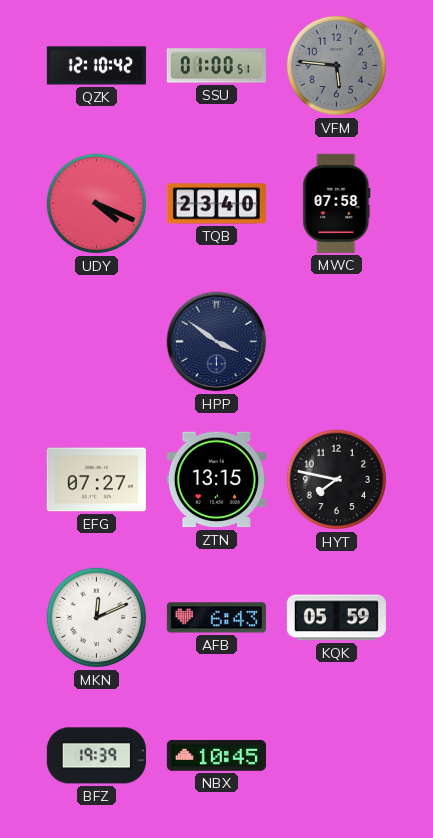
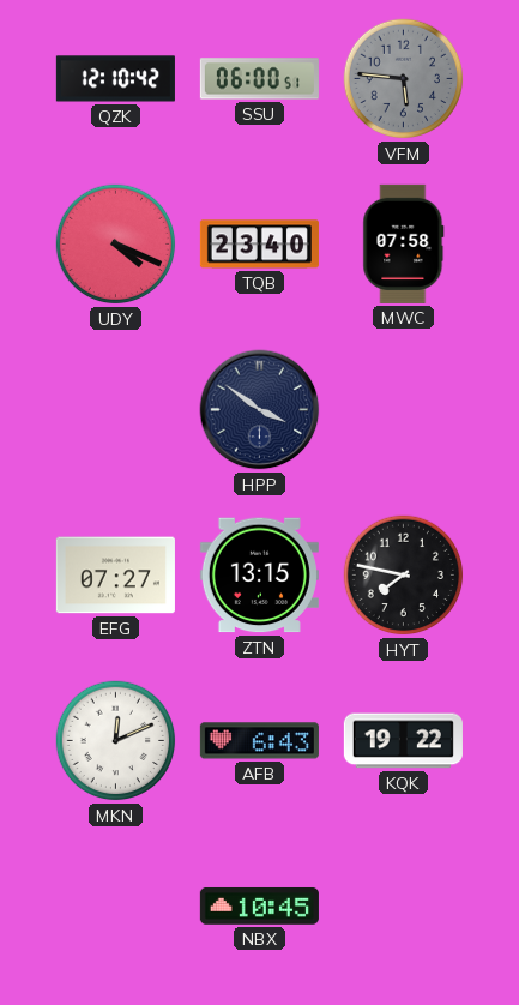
SSU: 01:00 -> 06:00
KQK: 05:59 -> 19:22
BFZ: 19:39 -> none
